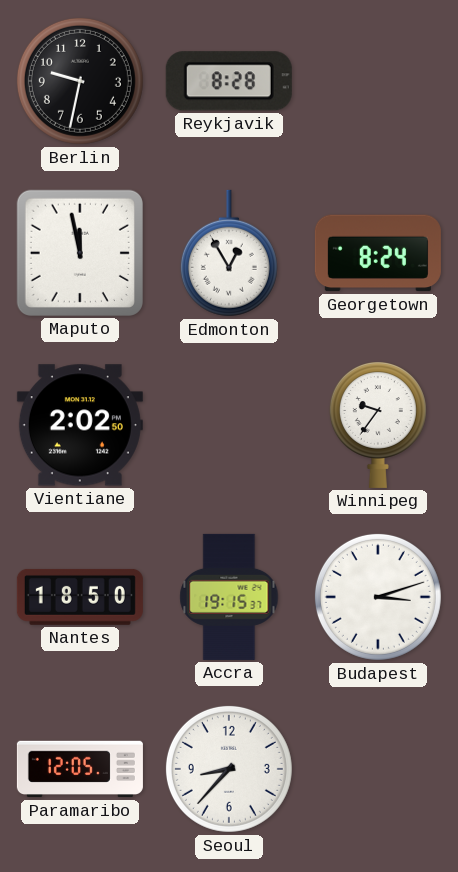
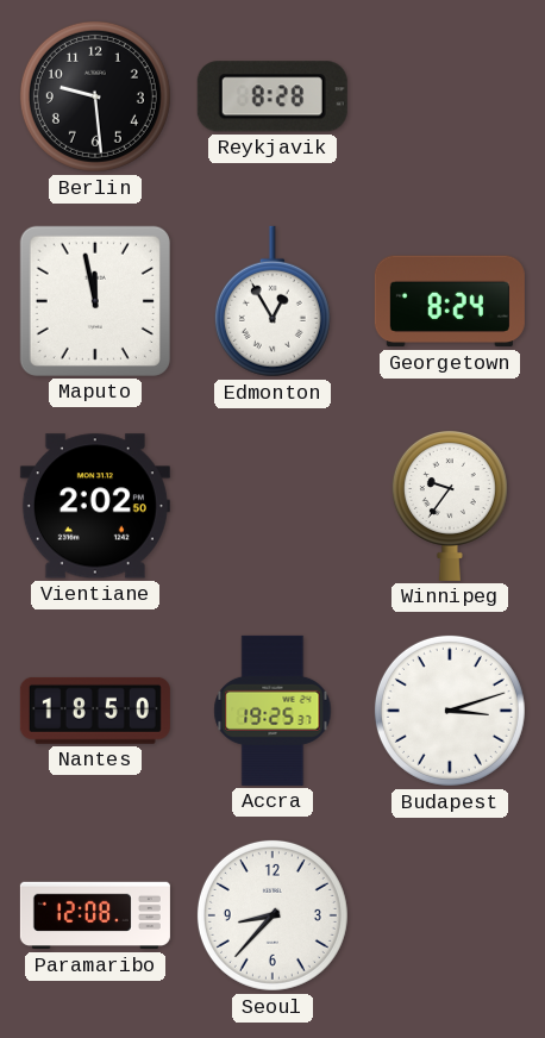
Berlin: 9:32 -> 9:29
Accra: 19:15 -> 19:25
Paramaribo: 12:05 -> 12:08
